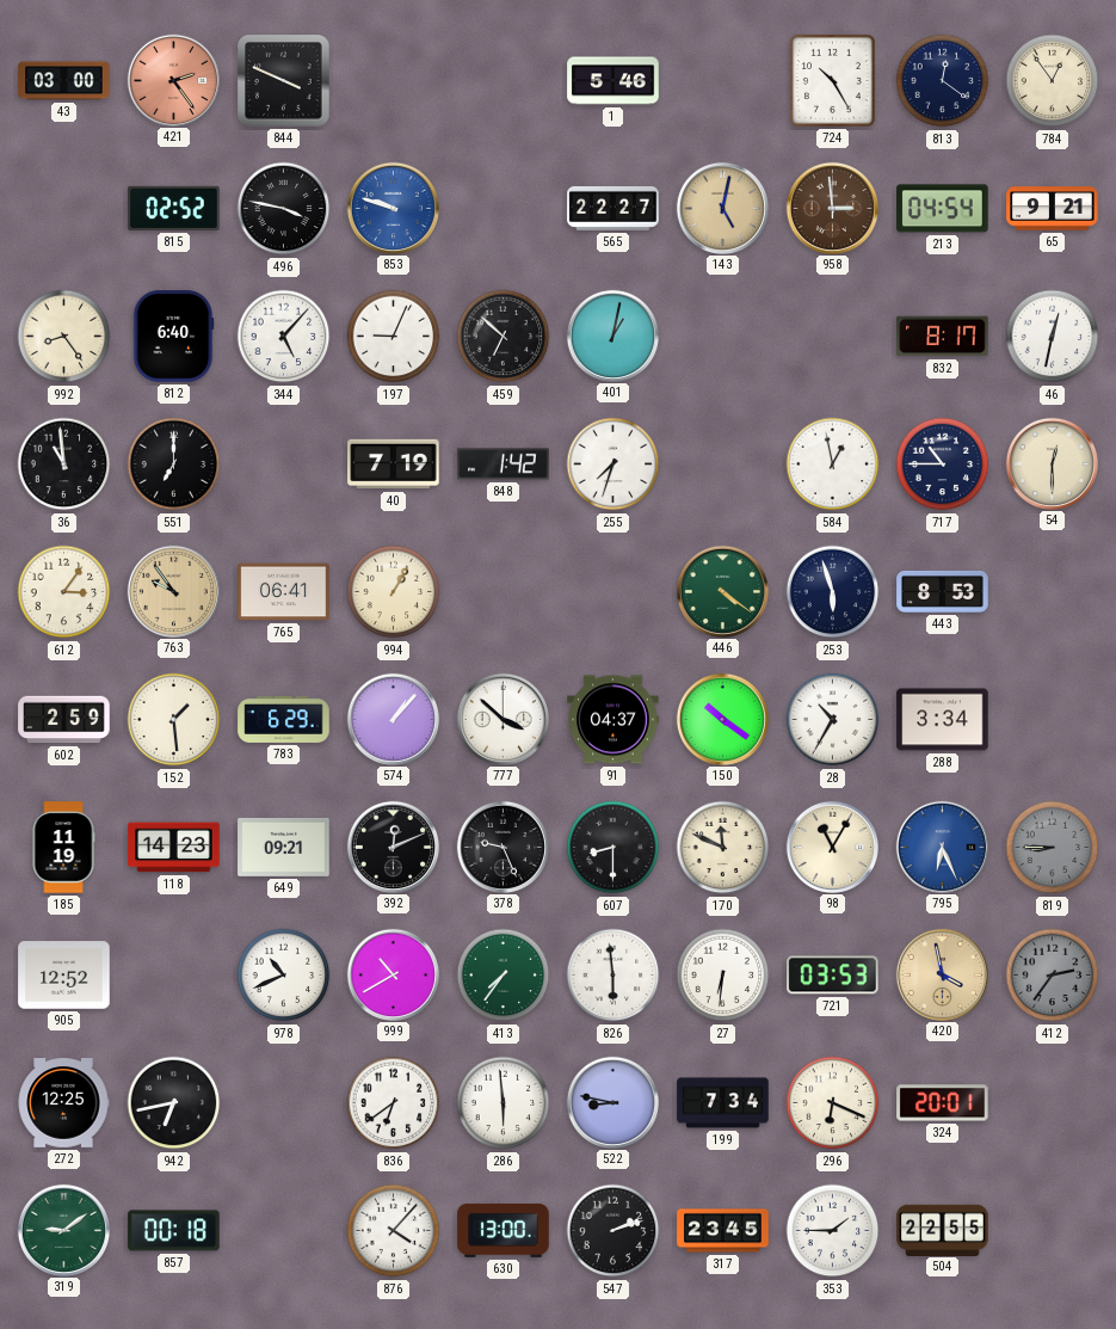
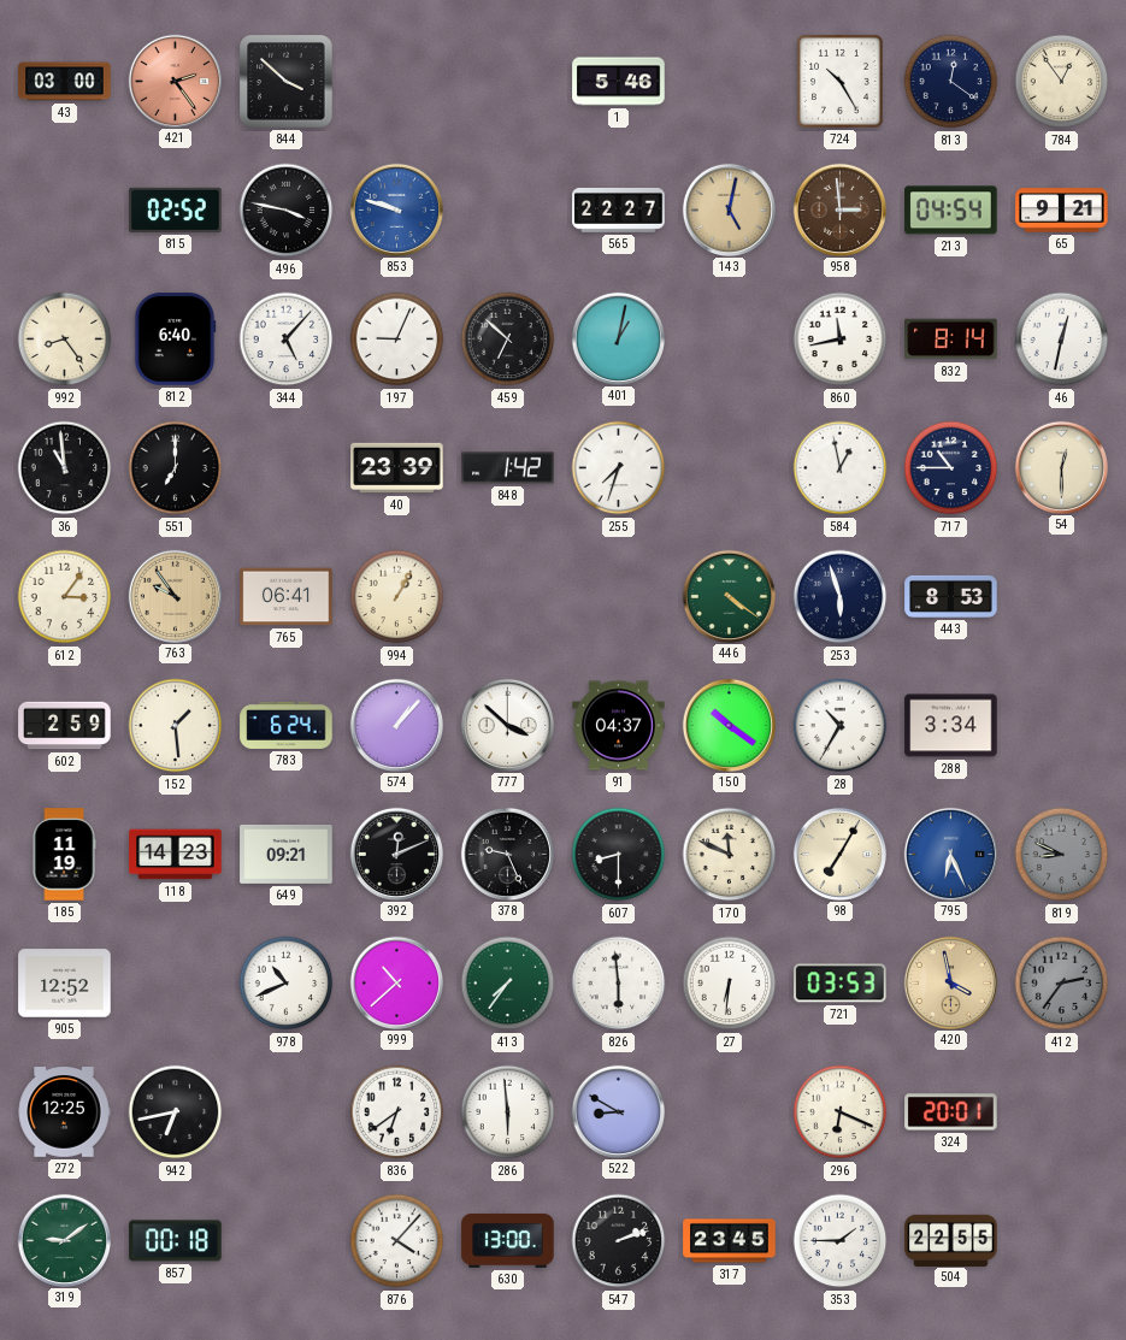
844: 3:49 -> 3:52
860: none -> 11:43
832: 8:17 -> 8:14
40: 7:19 -> 23:39
783: 6:29 -> 6:24
98: 11:05 -> 7:05
819: 8:45 -> 8:49
999: 10:40 -> 10:38
522: 8:47 -> 8:50
199: 7:34 -> none
